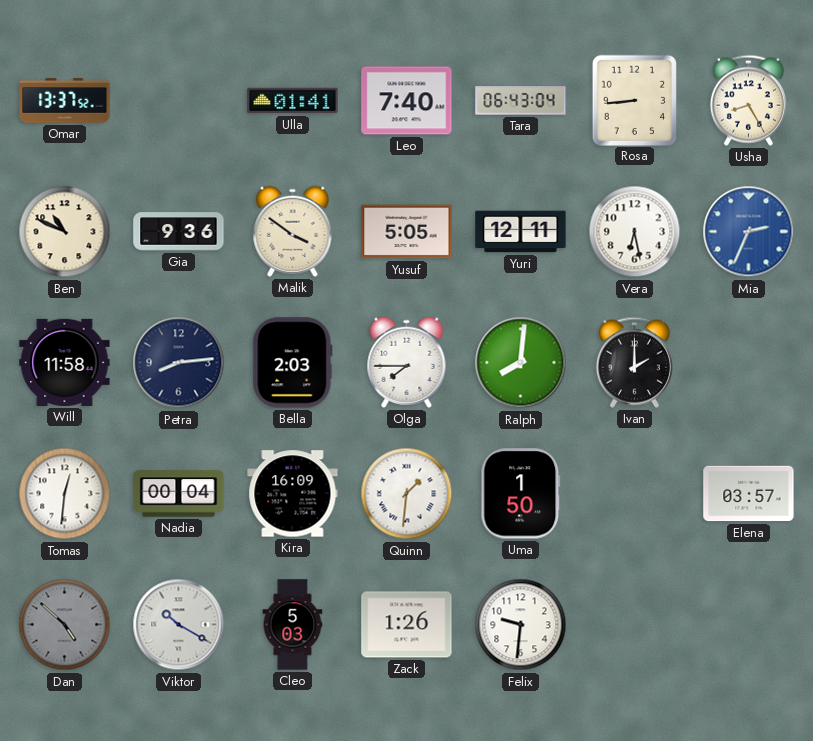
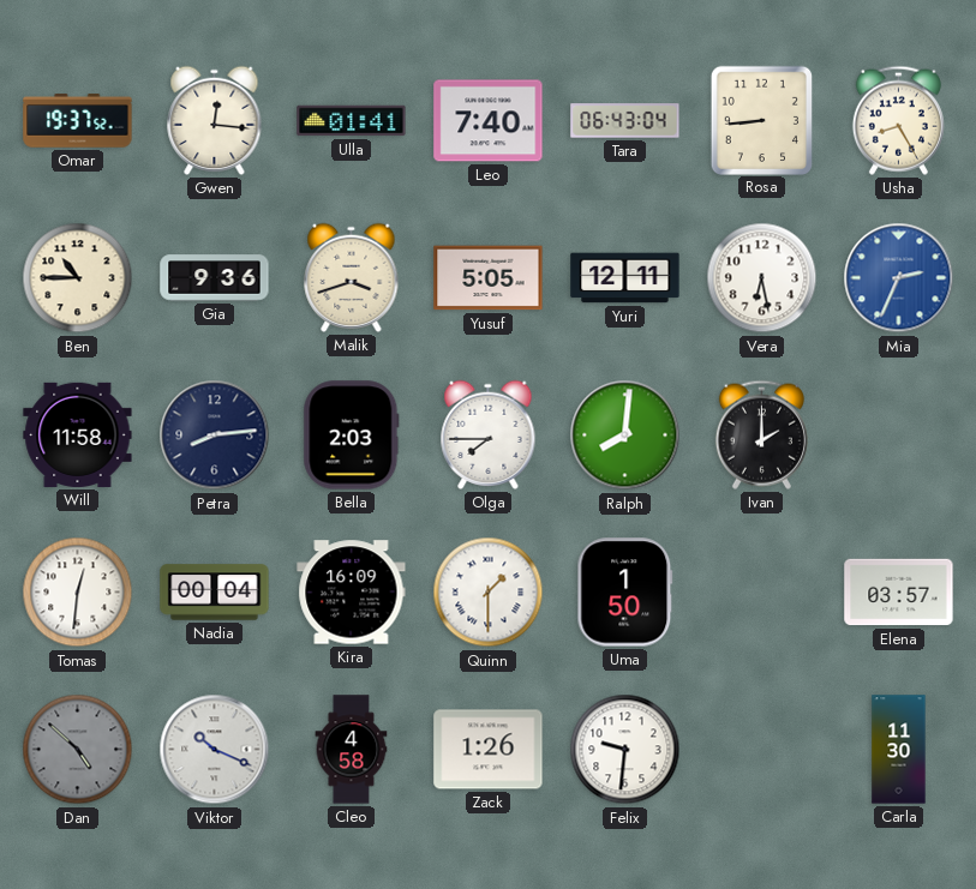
Omar: 13:37 -> 19:37
Gwen: none -> 12:16
Ben: 10:49 -> 10:45
Malik: 3:51 -> 3:42
Quinn: 1:31 -> 1:30
Viktor: 10:20 -> 10:19
Cleo: 5:03 -> 4:58
Carla: none -> 11:30
